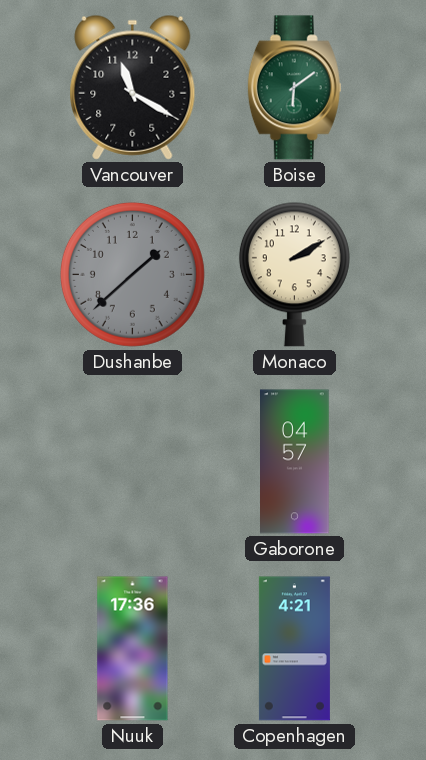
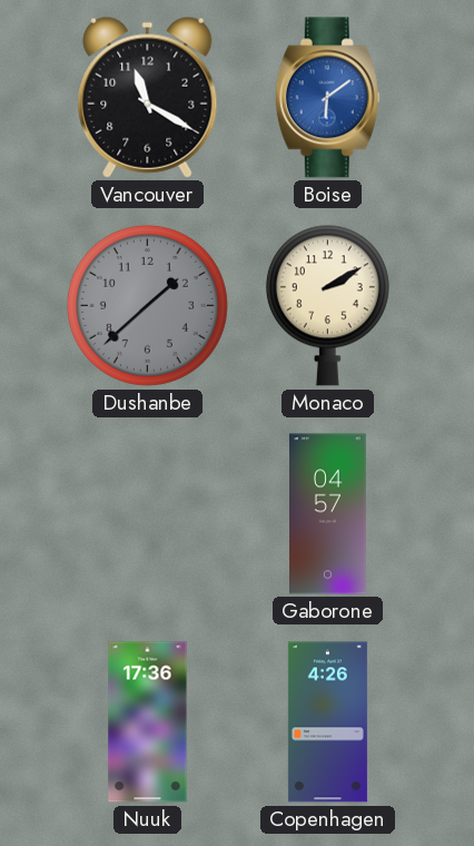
Boise dial: green -> blue
Copenhagen: 4:21 -> 4:26
